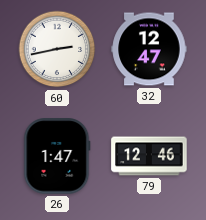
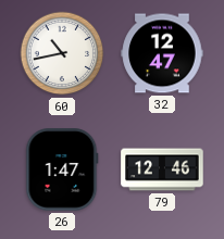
60: 2:43 -> 10:43
